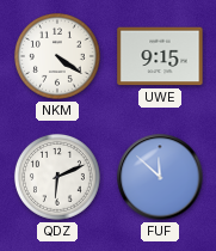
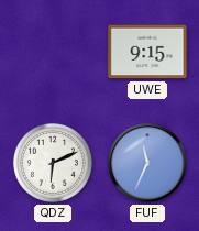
NKM: 4:21 -> none
FUF: 11:52 -> 11:34
